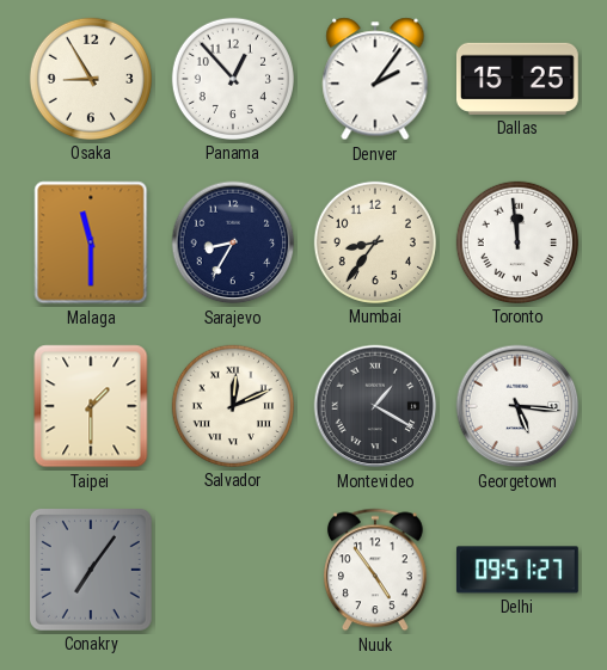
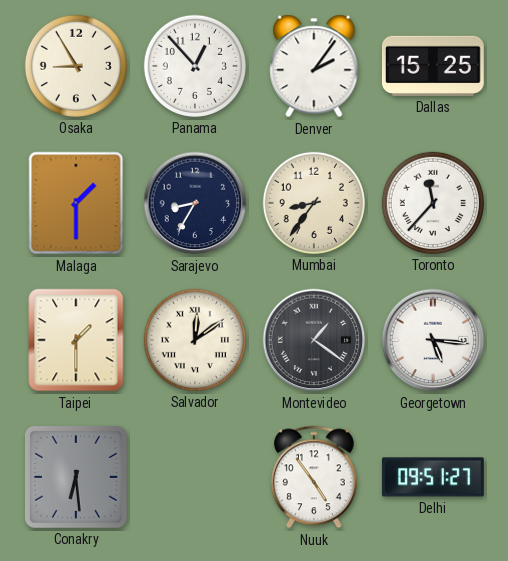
Malaga: 11:30 -> 1:30
Toronto: 11:59 -> 11:37
Salvador: 12:11 -> 12:09
Montevideo: 1:20 -> 1:21
Conakry: 7:06 -> 6:29
